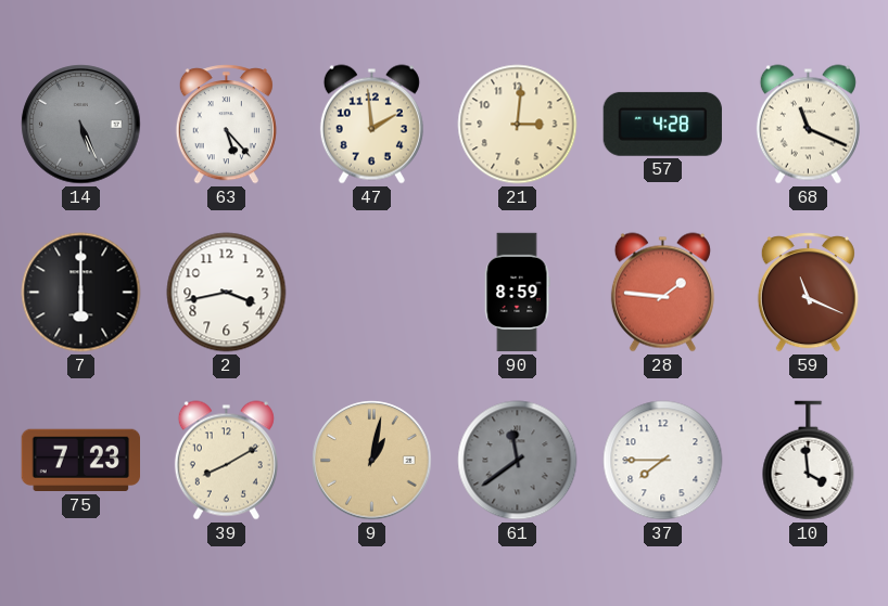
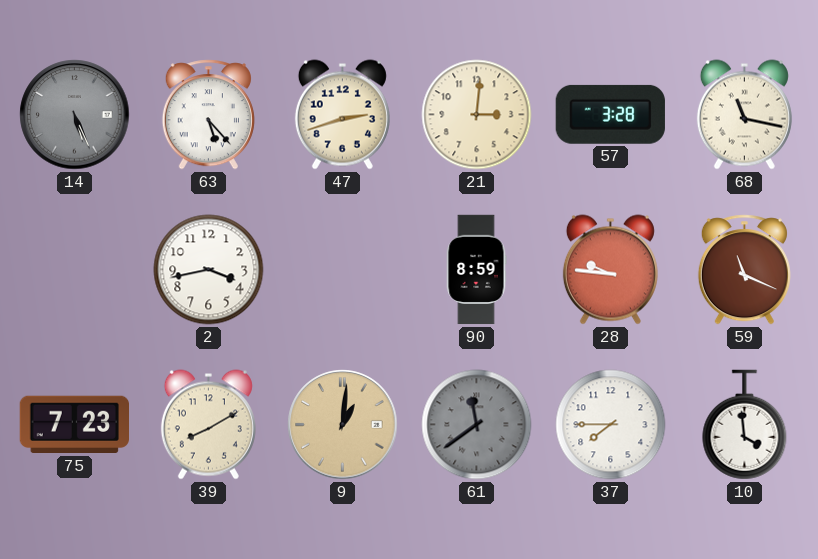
47: 1:59 -> 2:42
57: 4:28 -> 3:28
68: 11:19 -> 11:17
7: 6:00 -> none
28: 1:46 -> 9:46
9: 1:02 -> 1:01
